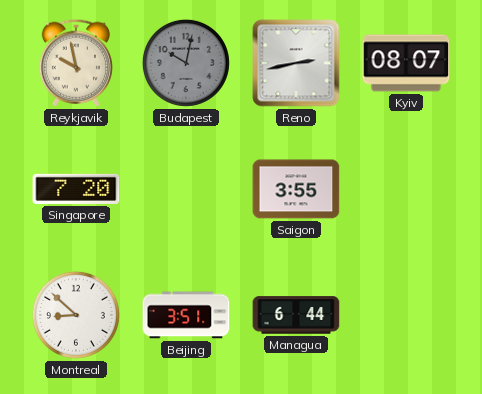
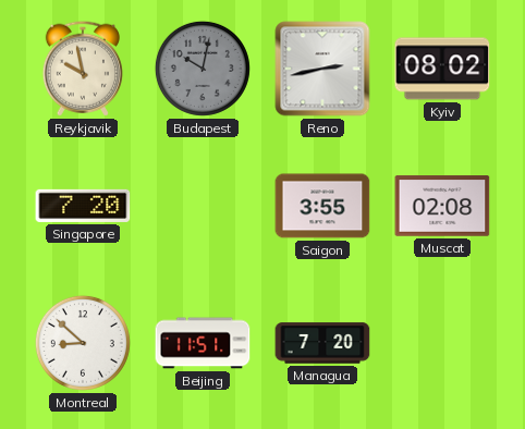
Kyiv: 08:07 -> 08:02
Muscat: none -> 02:08
Beijing: 3:51 -> 11:51
Managua: 6:44 -> 7:20
